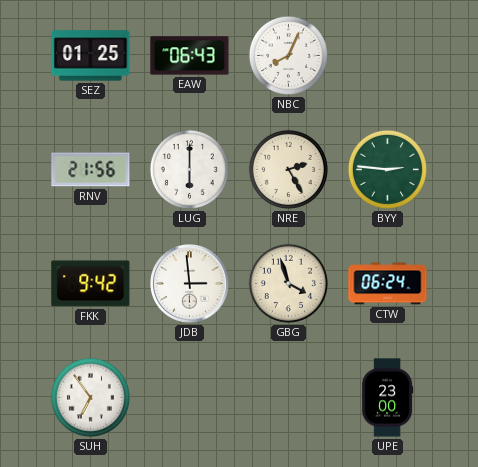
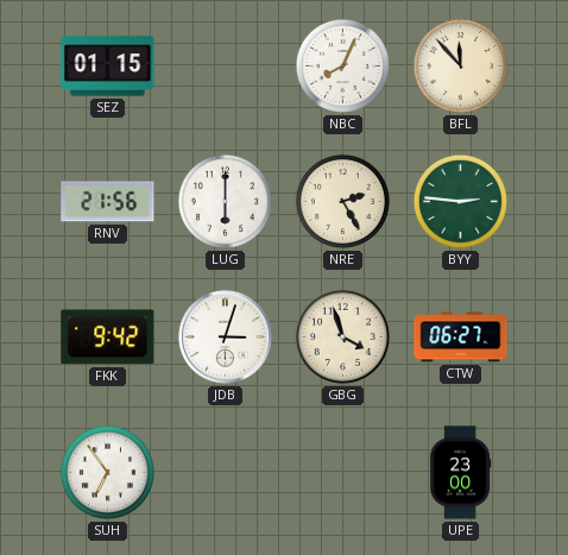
SEZ: 01:25 -> 01:15
EAW: 06:43 -> none
BFL: none -> 11:53
JDB: 2:59 -> 3:03
CTW: 06:24 -> 06:27
